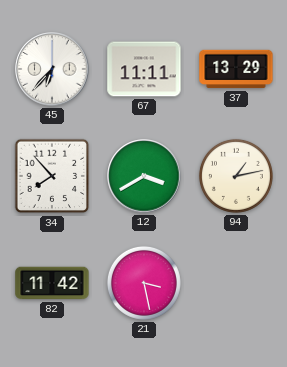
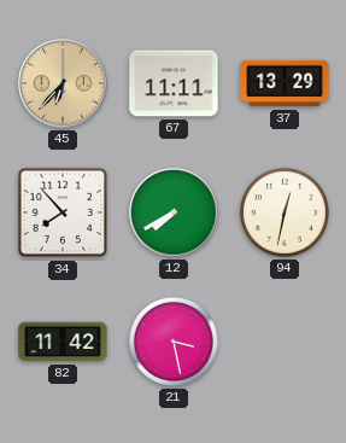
45 dial: white -> champagne
12: 3:40 -> 7:40
94: 1:13 -> 12:32
